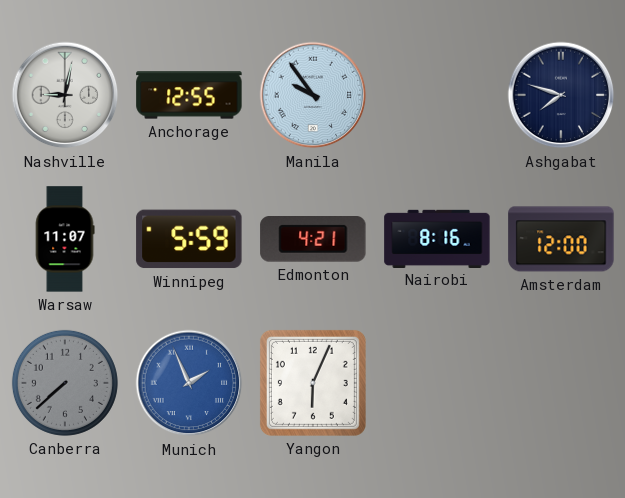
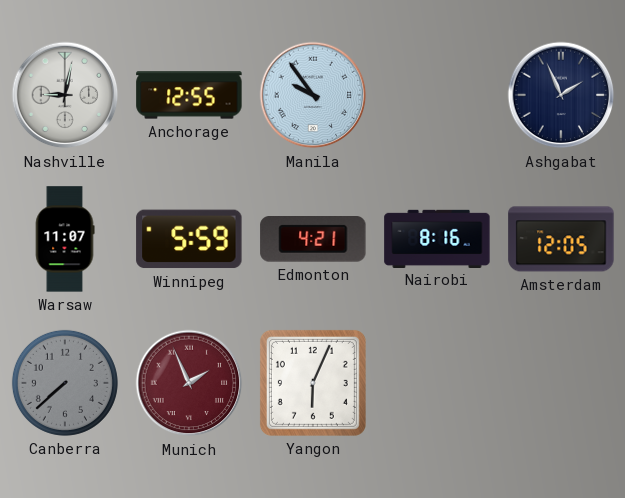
Ashgabat: 7:48 -> 1:56
Amsterdam: 12:00 -> 12:05
Munich dial: blue -> burgundy
